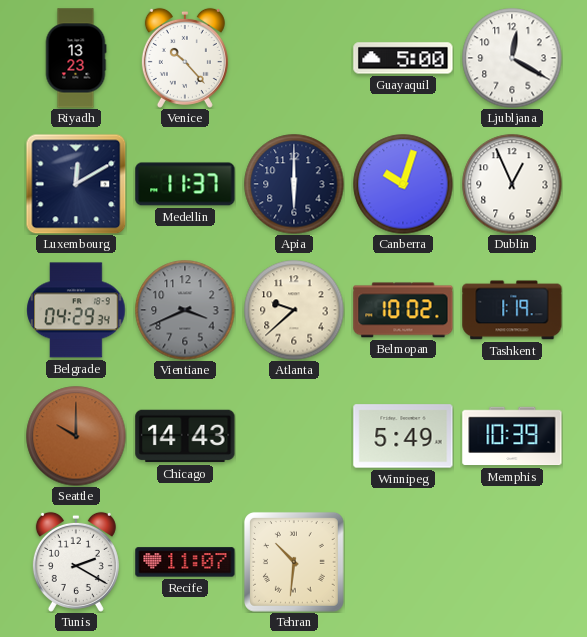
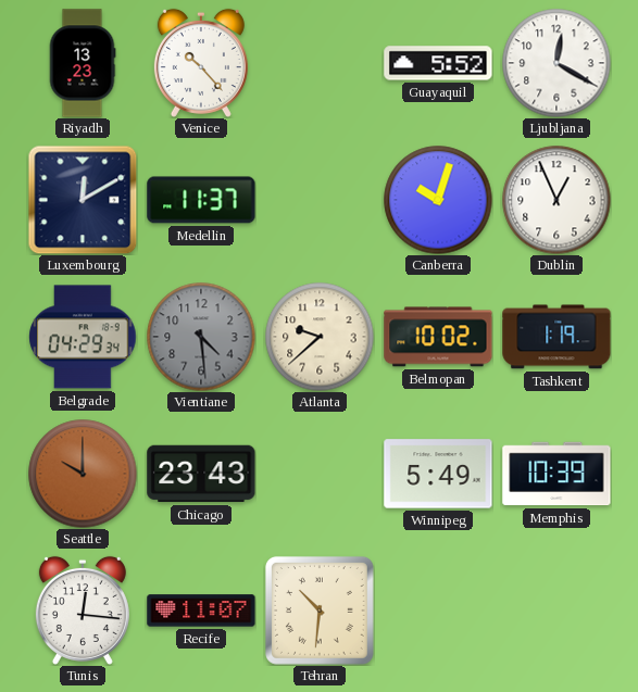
Guayaquil: 5:00 -> 5:52
Apia: 6:00 -> none
Vientiane: 3:41 -> 4:29
Chicago: 14:43 -> 23:43
Tunis: 2:20 -> 12:16
